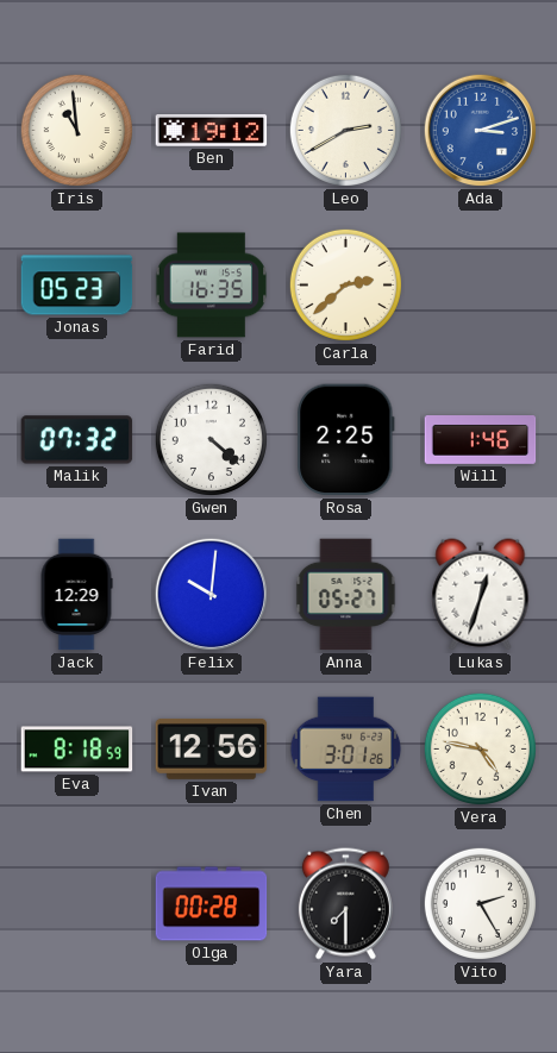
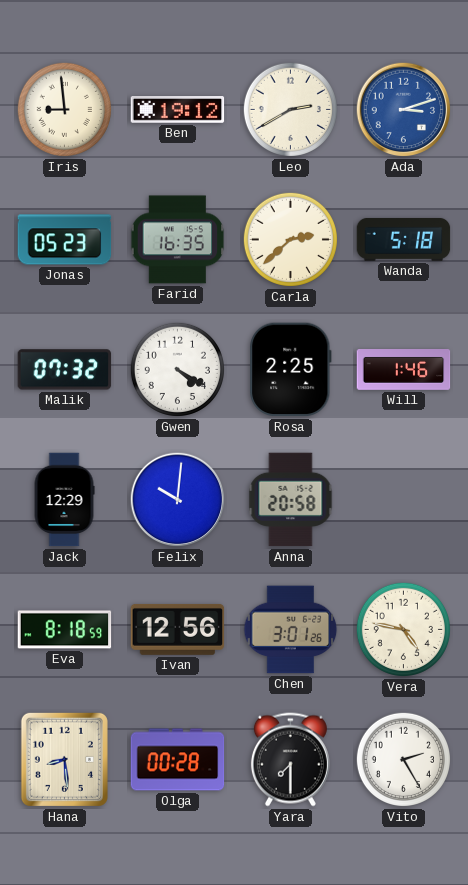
Iris: 10:59 -> 8:59
Wanda: none -> 5:18
Gwen: 4:22 -> 4:20
Anna: 05:27 -> 20:58
Lukas: 12:33 -> none
Hana: none -> 8:29
